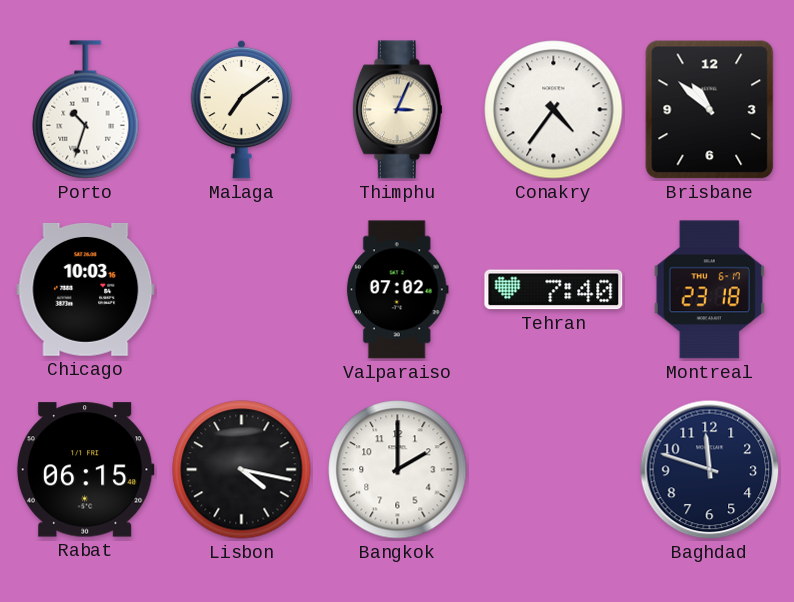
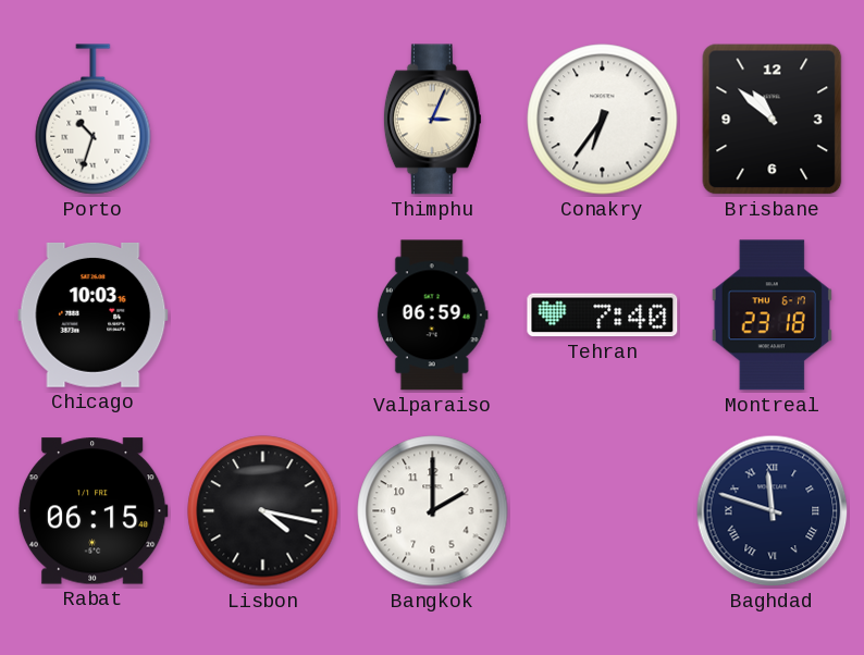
Malaga: 7:09 -> none
Conakry: 4:36 -> 6:36
Valparaiso: 07:02 -> 06:59
Baghdad numerals: Arabic -> Roman
